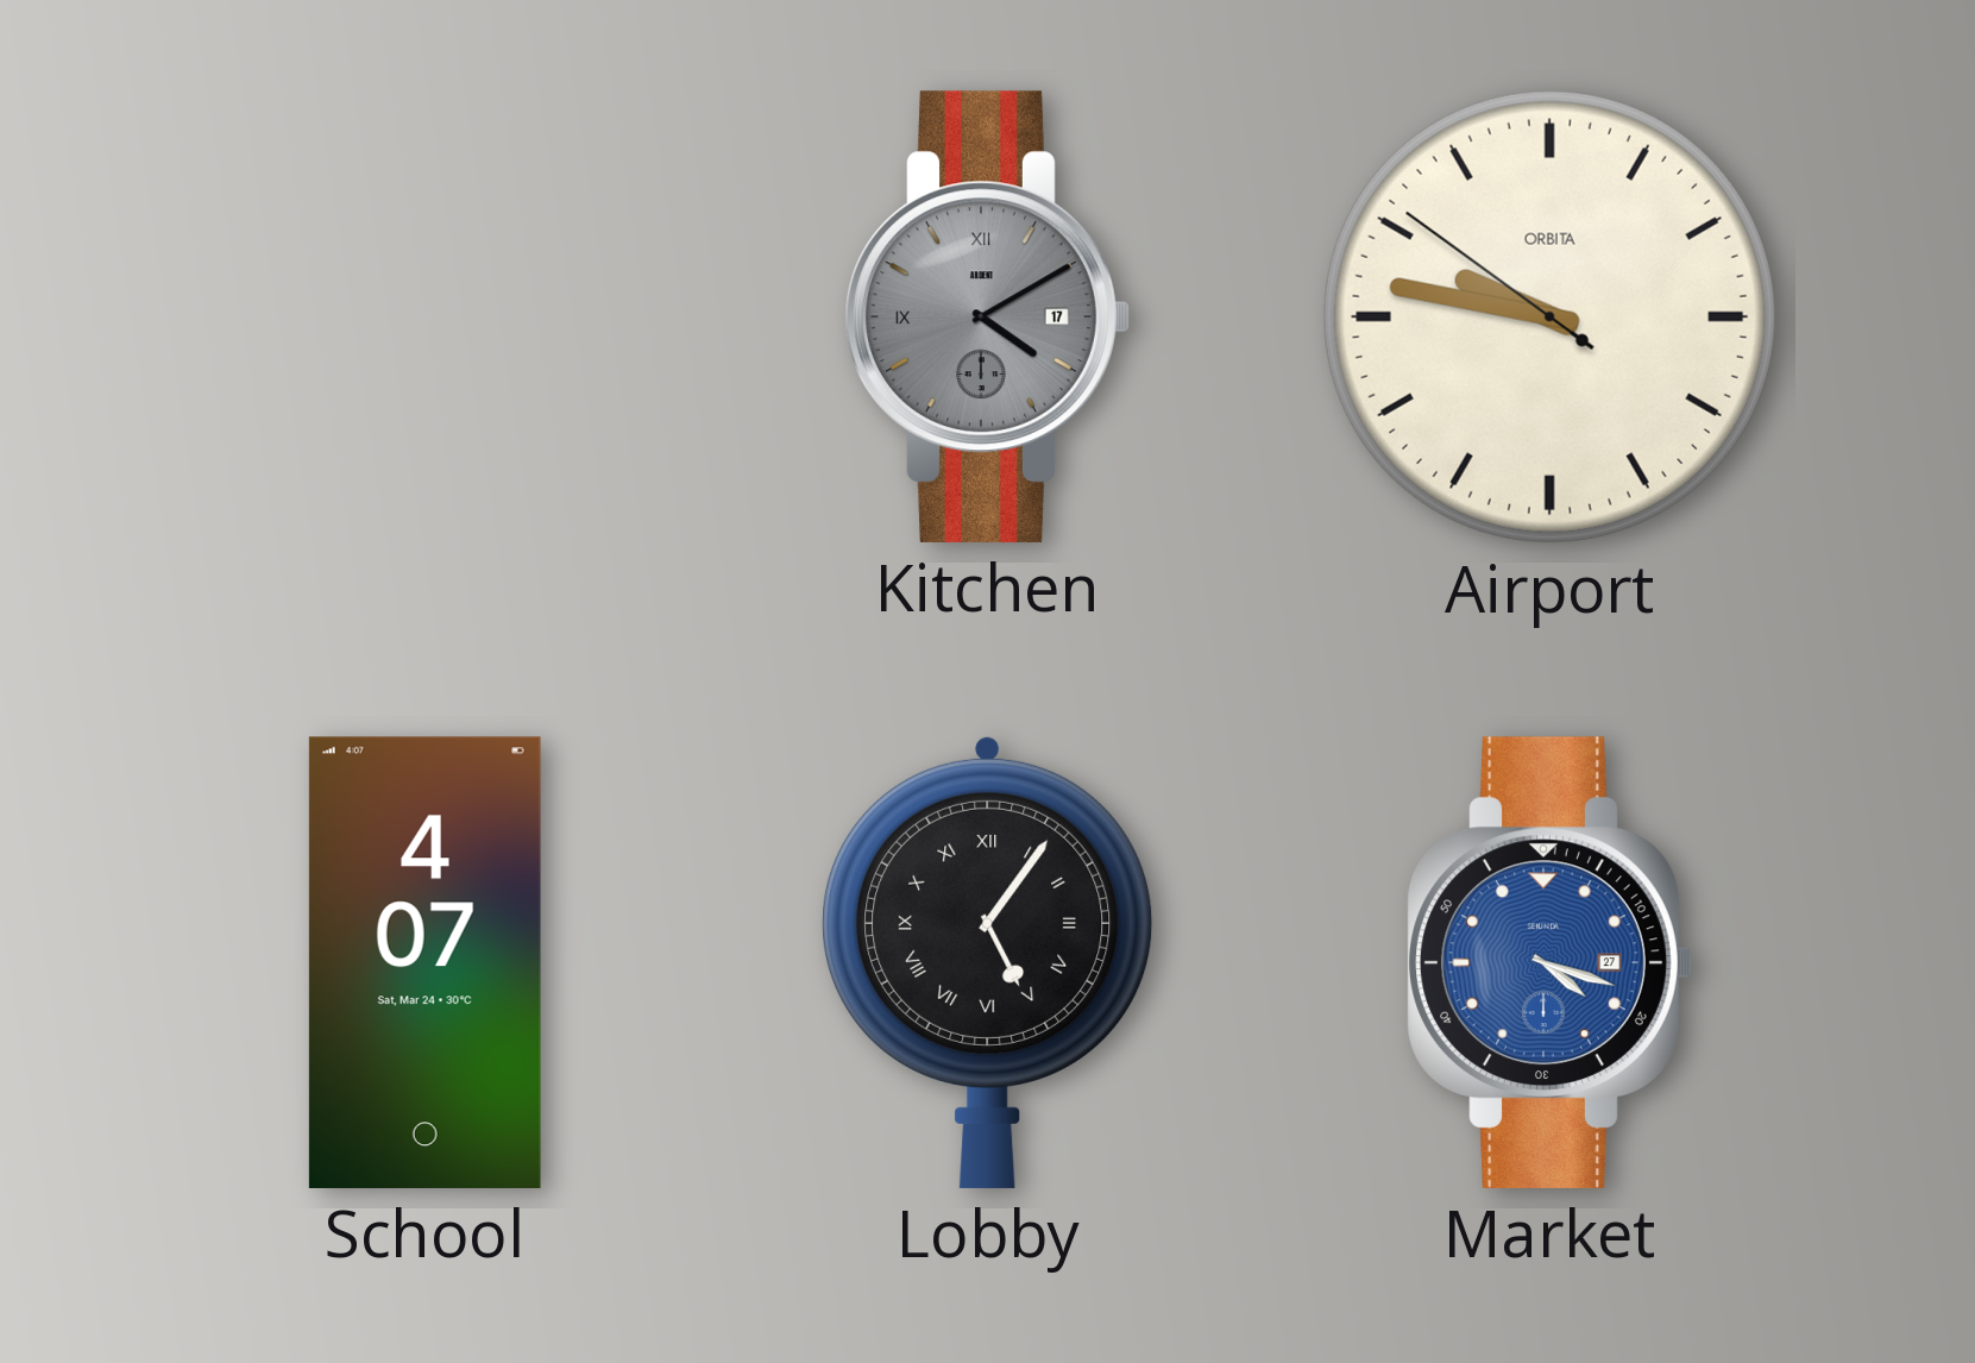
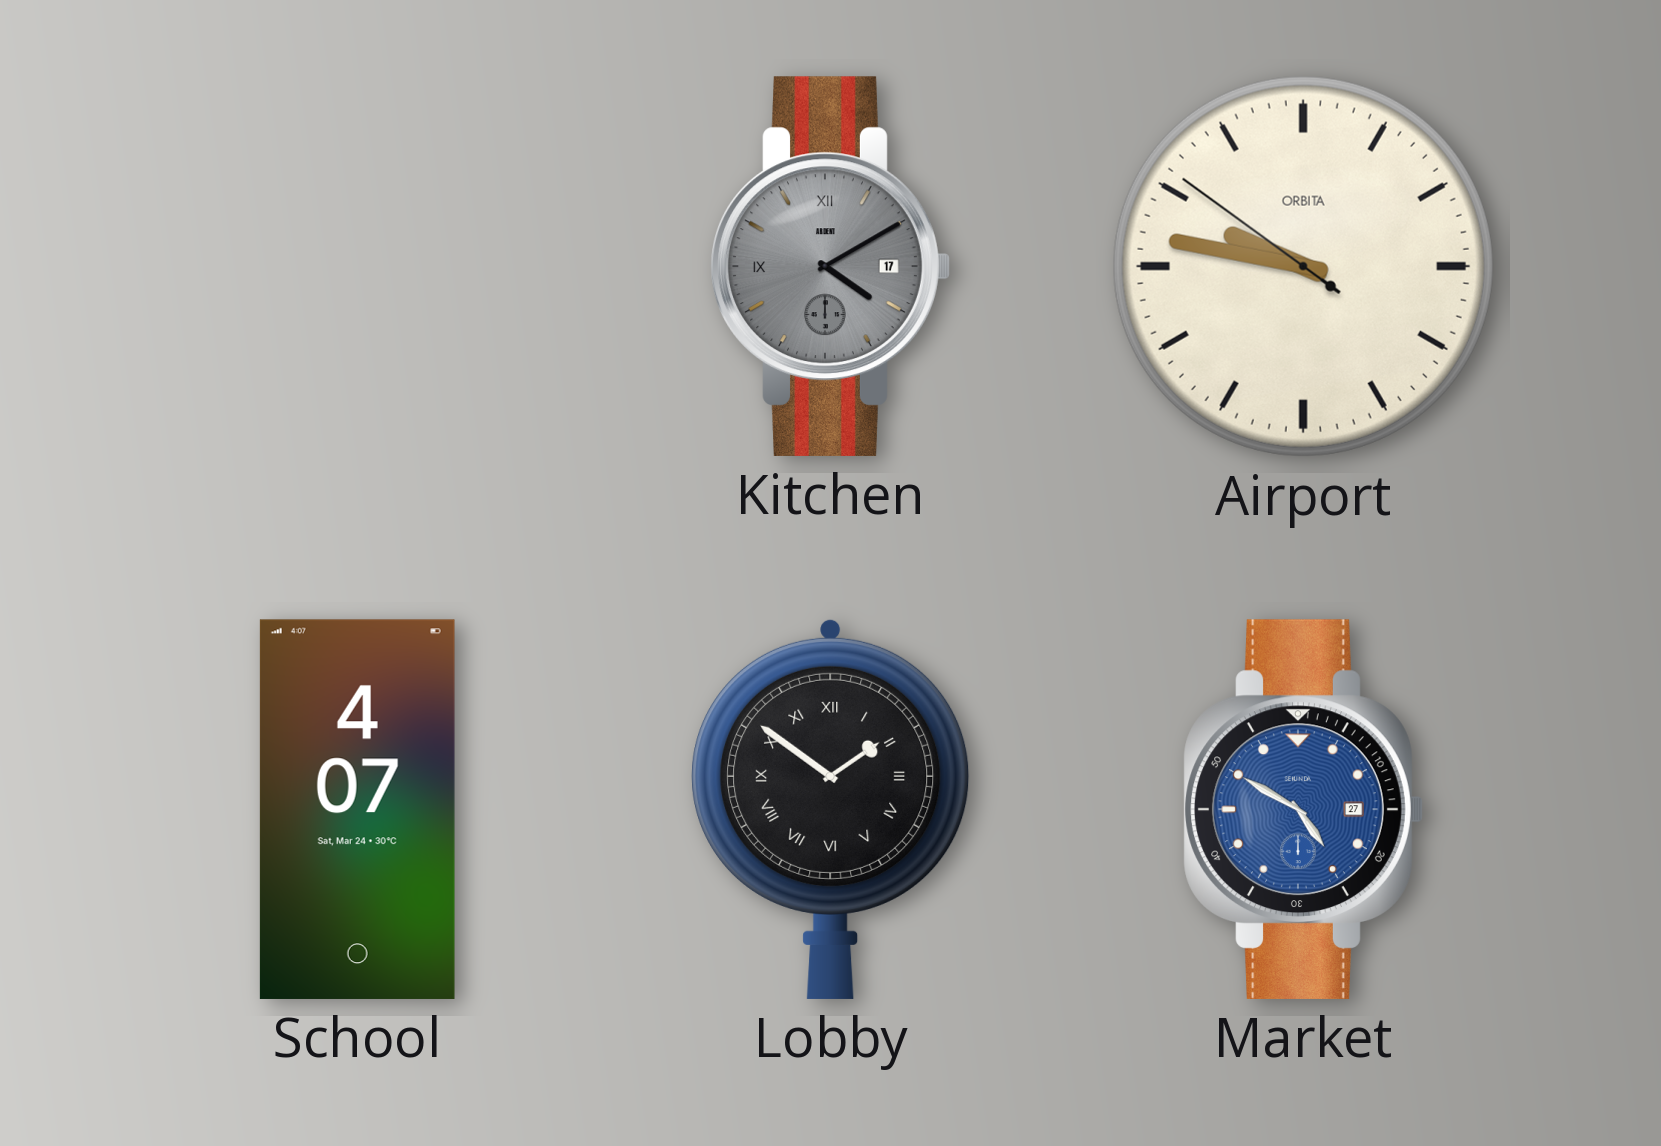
Lobby: 5:06 -> 1:51
Market: 4:18 -> 4:50
